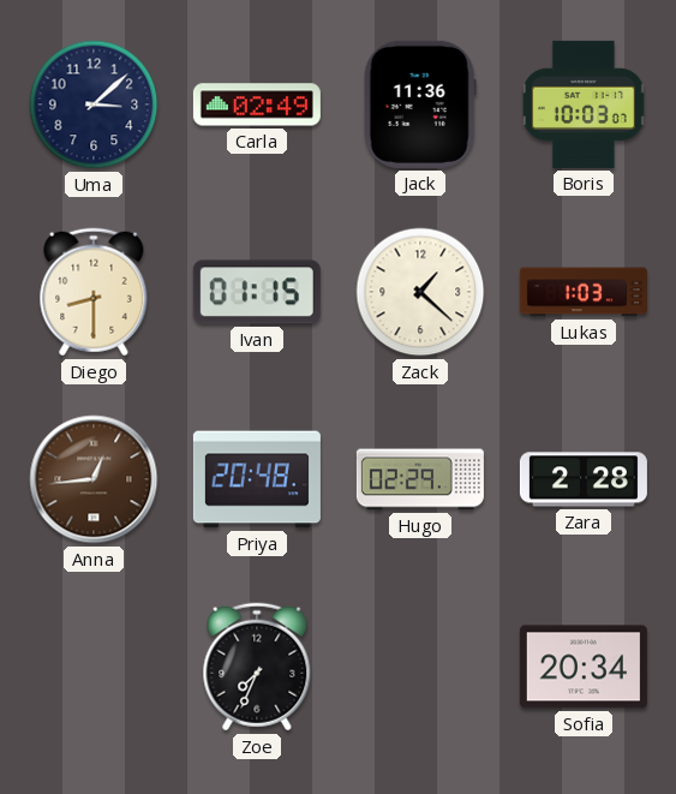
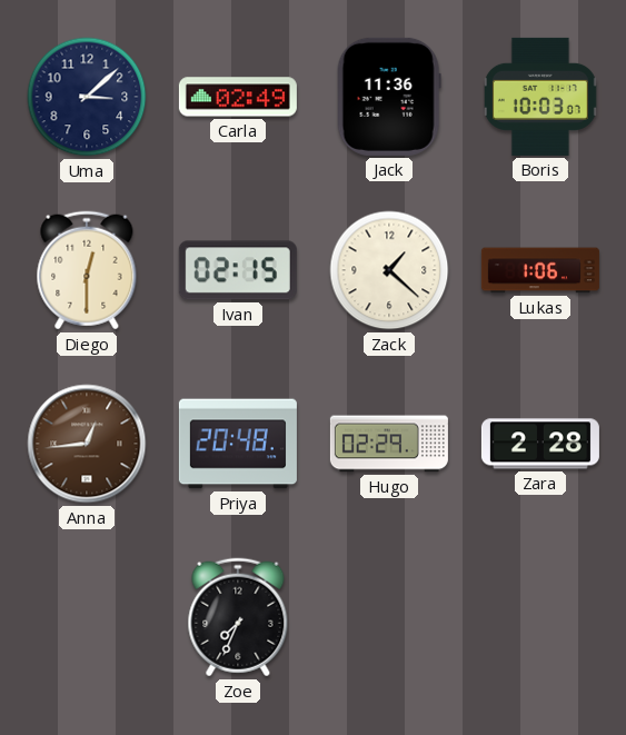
Diego: 8:30 -> 12:30
Ivan: 01:15 -> 02:15
Lukas: 1:03 -> 1:06
Sofia: 20:34 -> none
